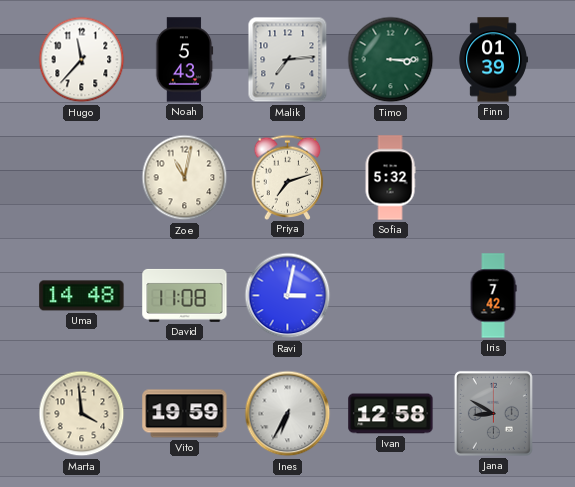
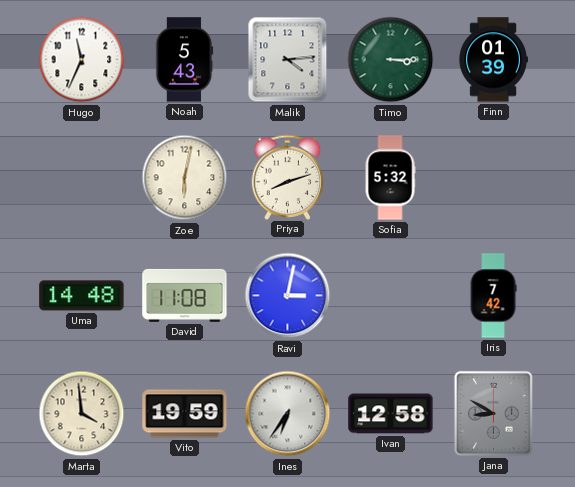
Hugo: 11:37 -> 11:34
Malik: 7:14 -> 4:14
Zoe: 11:02 -> 6:02
Priya: 7:12 -> 8:12
Ines: 6:35 -> 6:36
